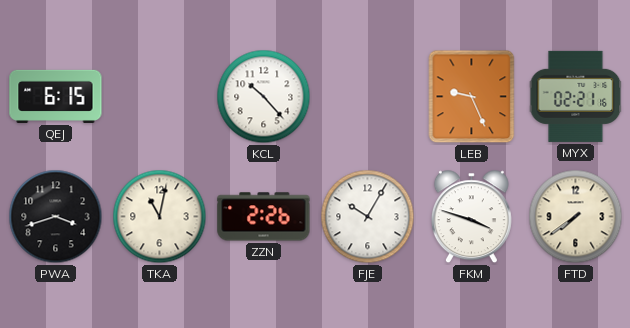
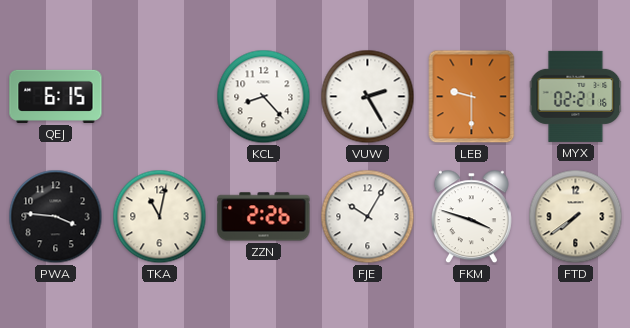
KCL: 10:23 -> 8:23
VUW: none -> 2:25
LEB: 9:26 -> 9:30
PWA: 3:42 -> 3:46
